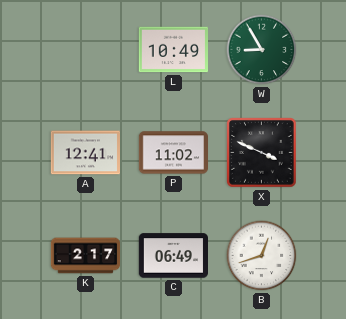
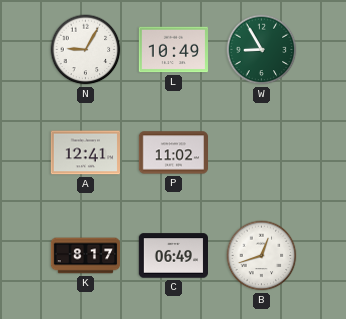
N: none -> 9:05
X: 3:49 -> none
K: 2:17 -> 8:17
